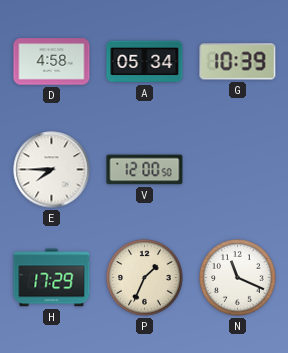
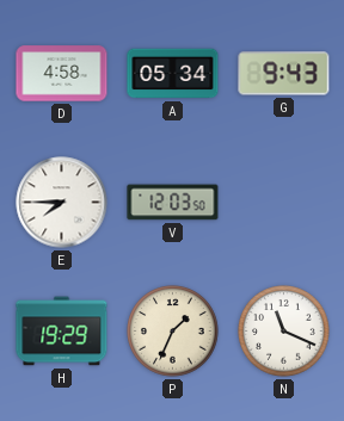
G: 10:39 -> 9:43
V: 12:00 -> 12:03
H: 17:29 -> 19:29
